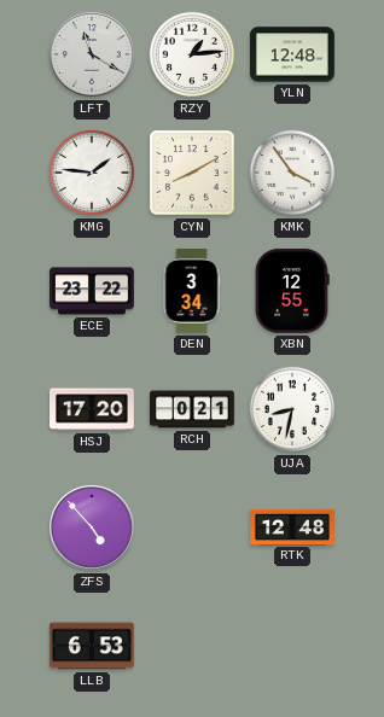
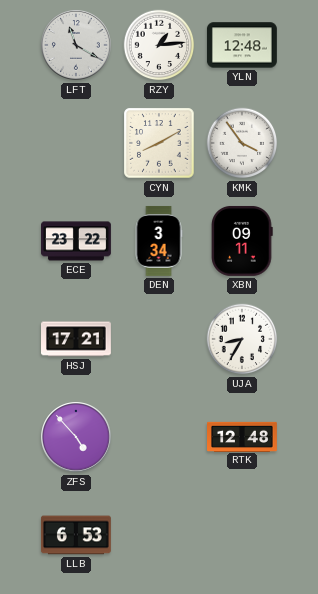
KMG: 1:46 -> none
XBN: 12:55 -> 09:11
HSJ: 17:20 -> 17:21
RCH: 0:21 -> none
UJA: 8:32 -> 8:35
